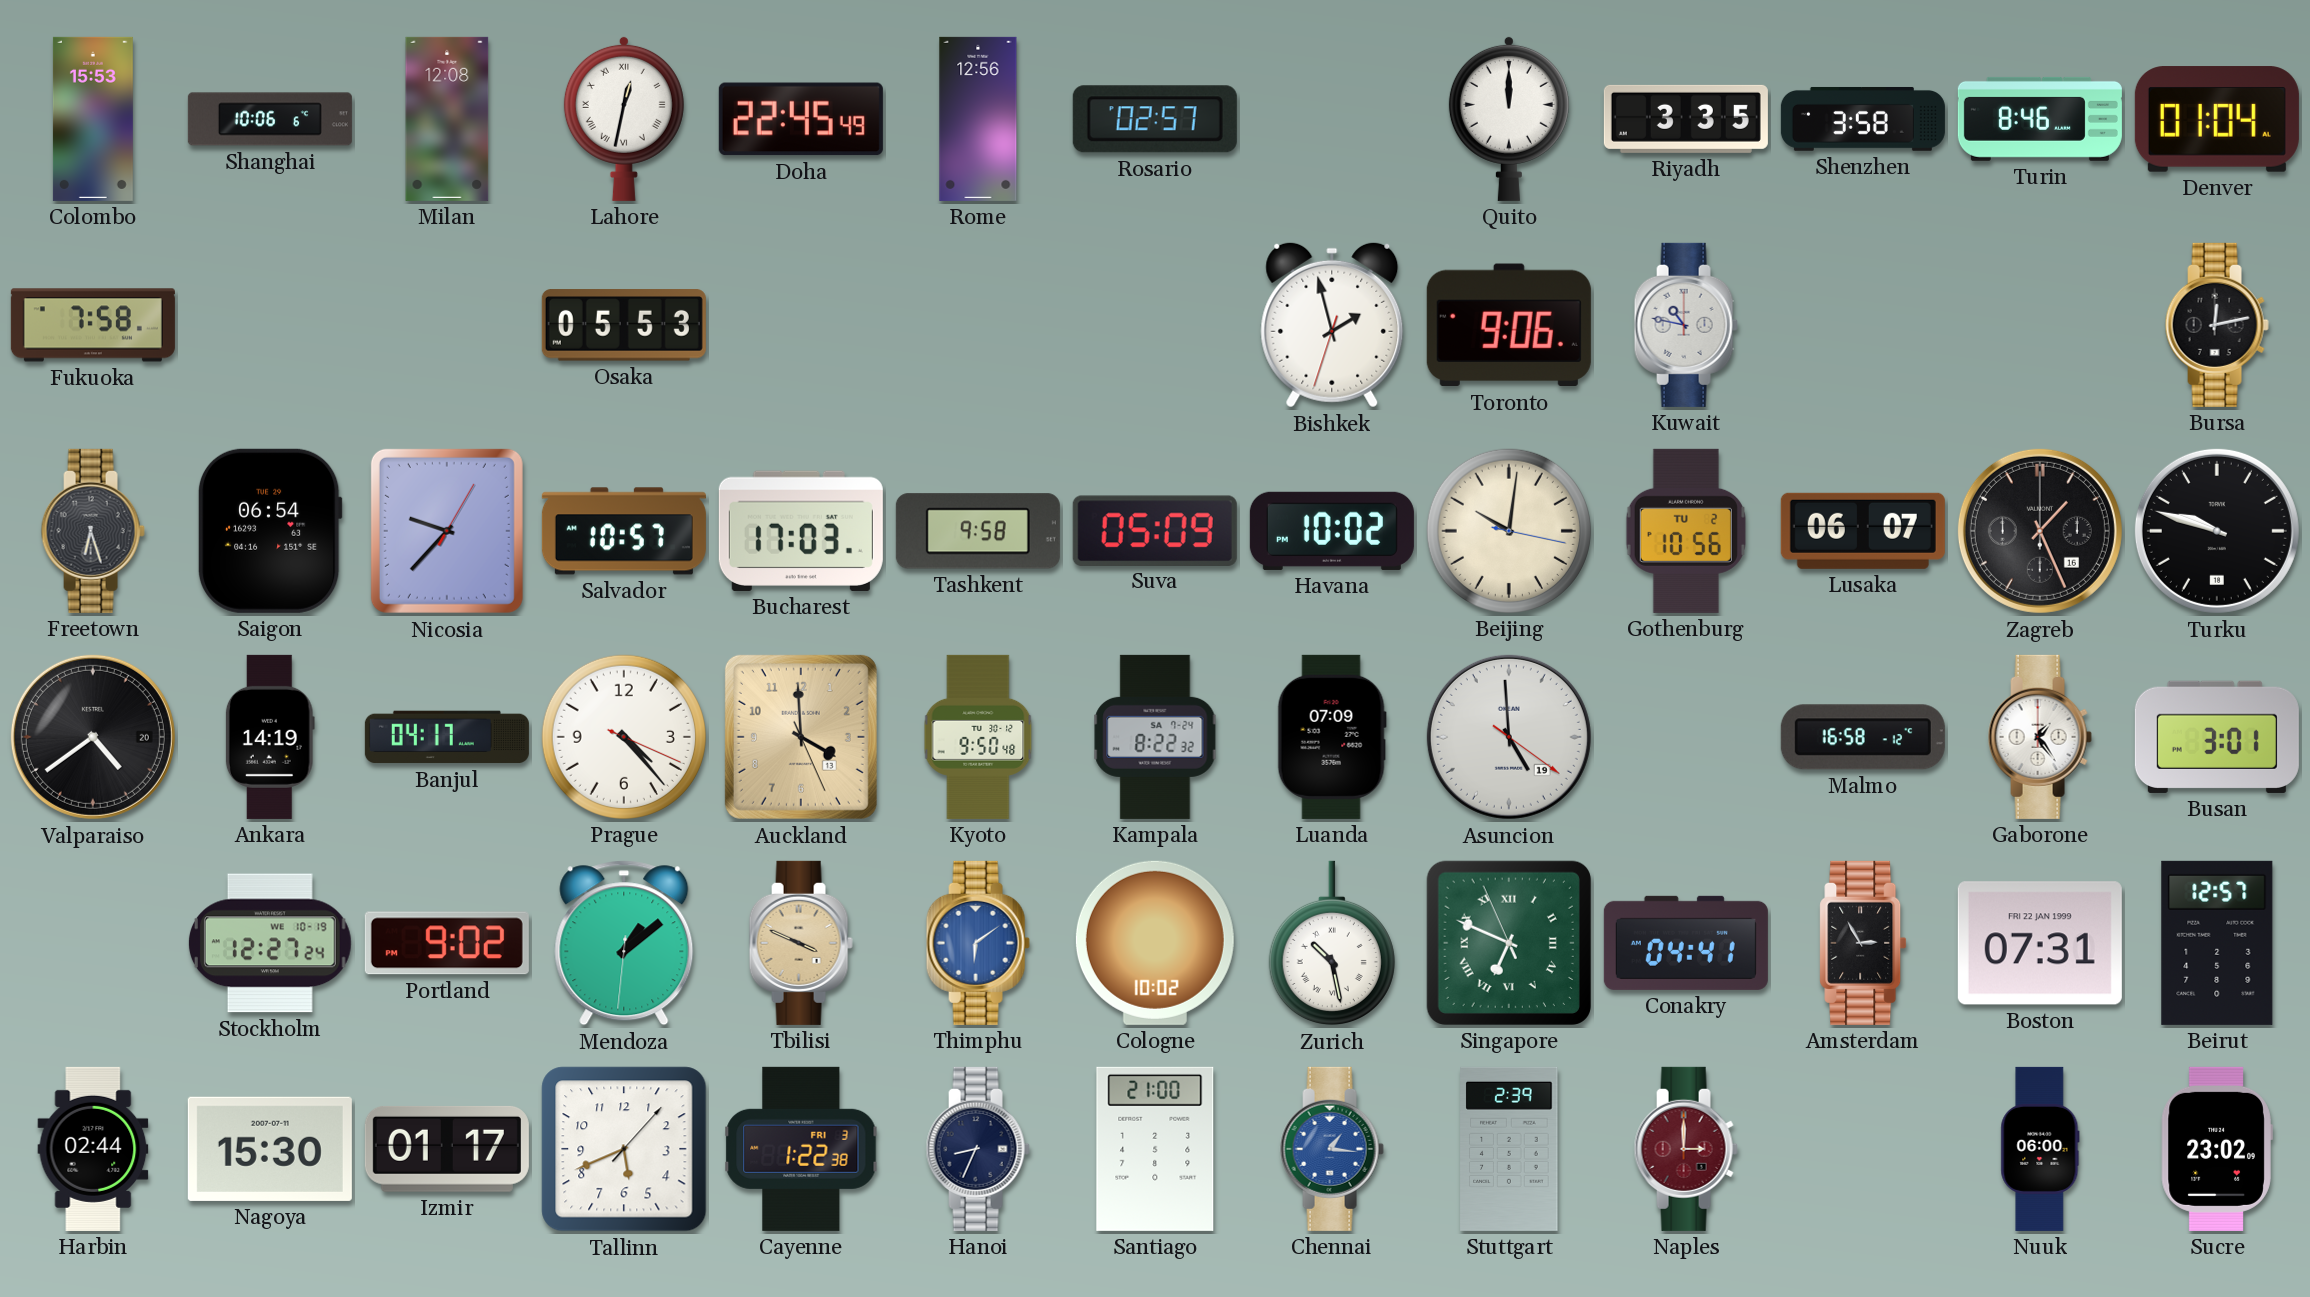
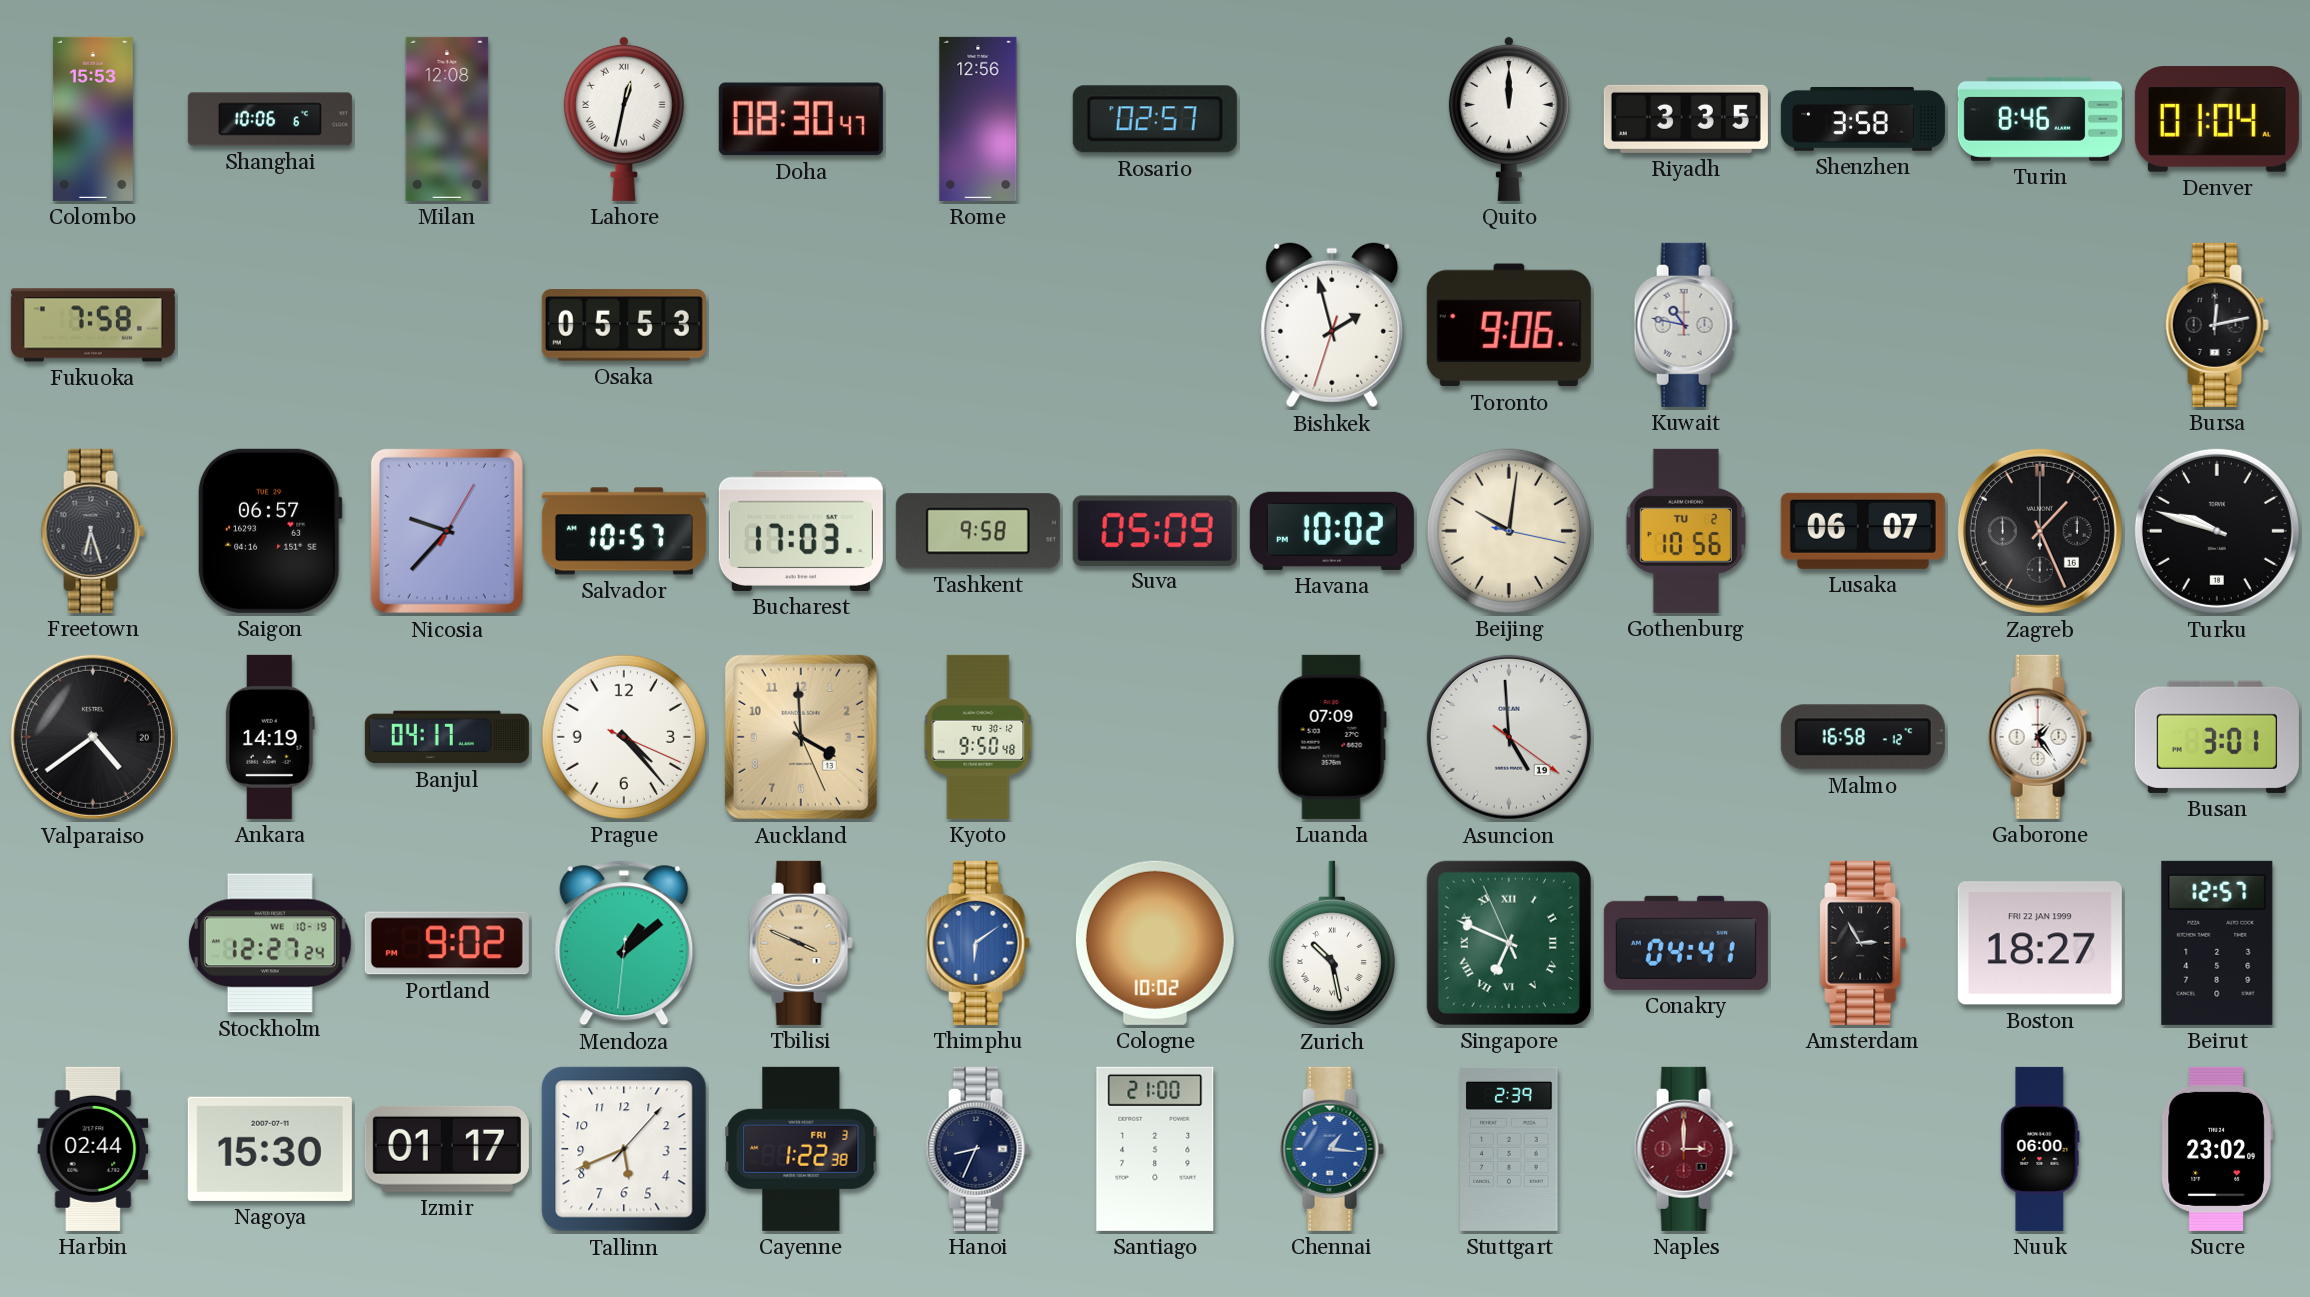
Doha: 22:45 -> 08:30
Saigon: 06:54 -> 06:57
Kampala: 8:22 -> none
Boston: 07:31 -> 18:27
